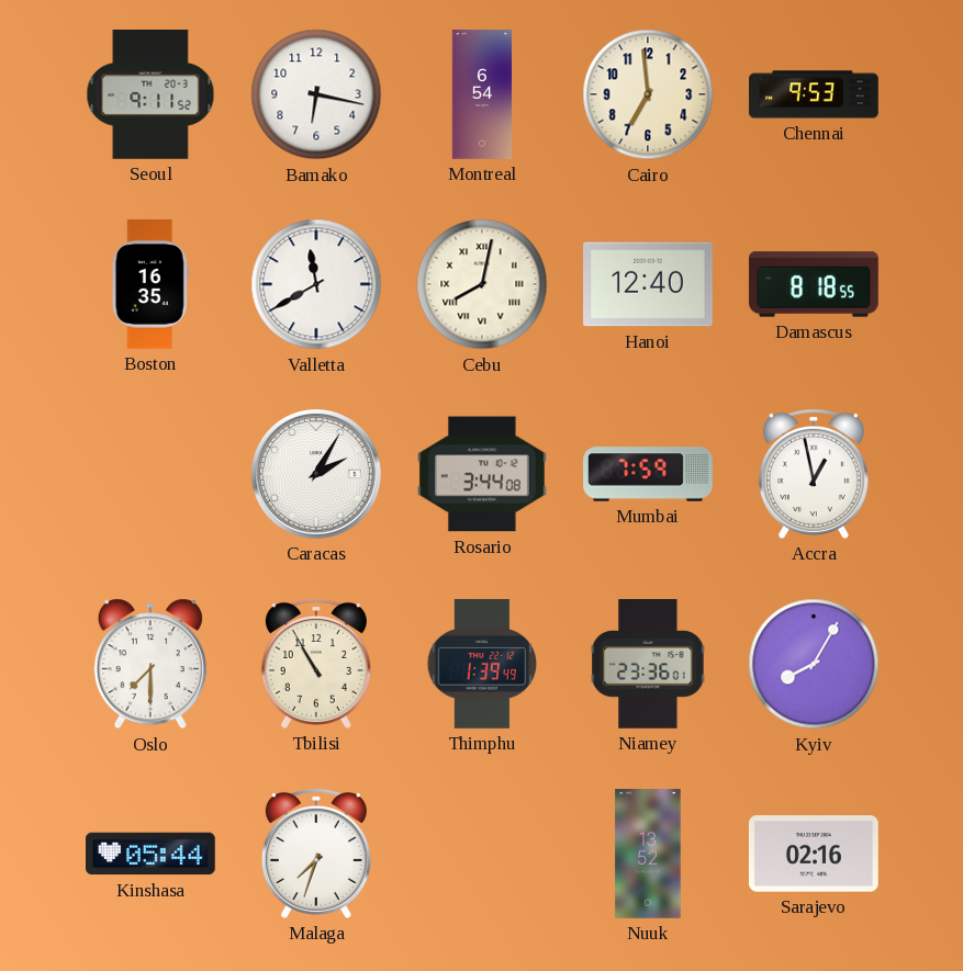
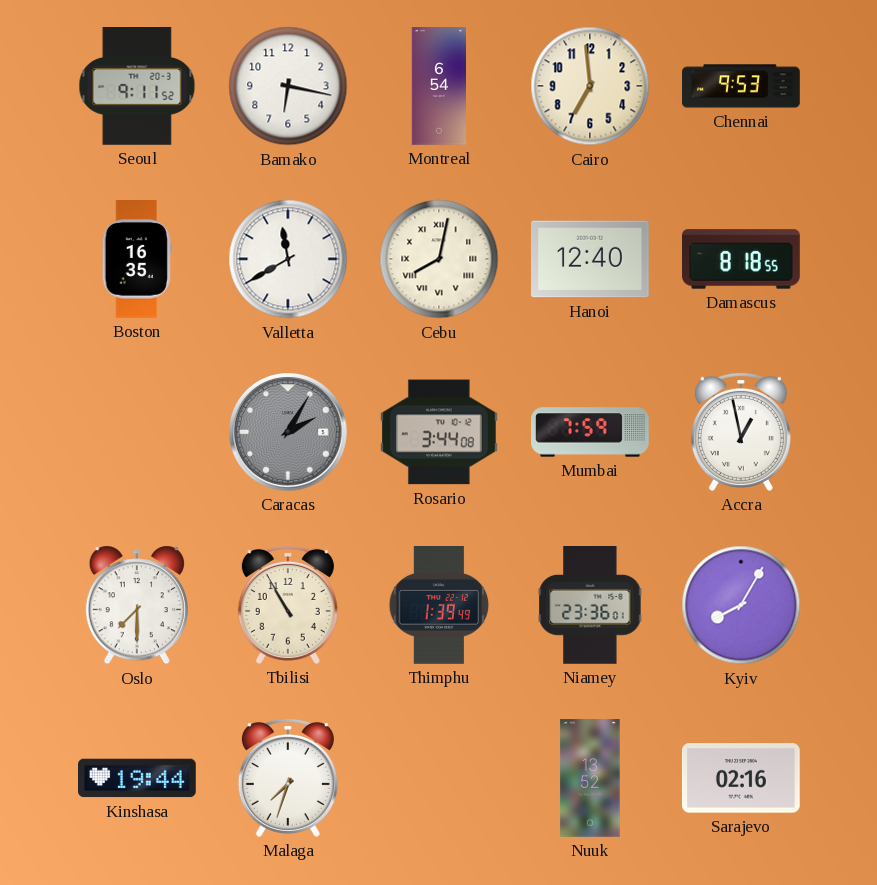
Caracas dial: white -> grey
Kinshasa: 05:44 -> 19:44
